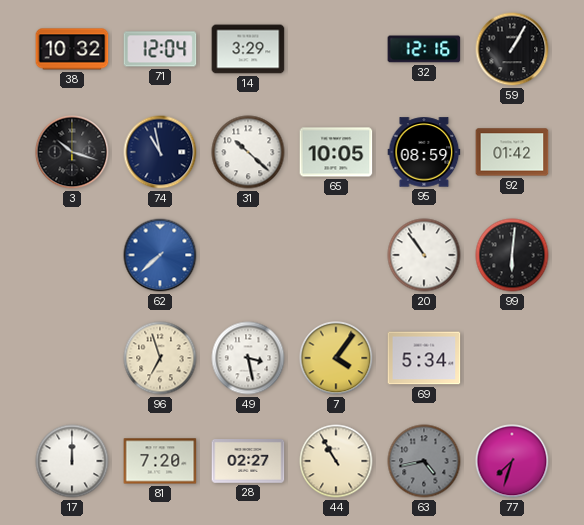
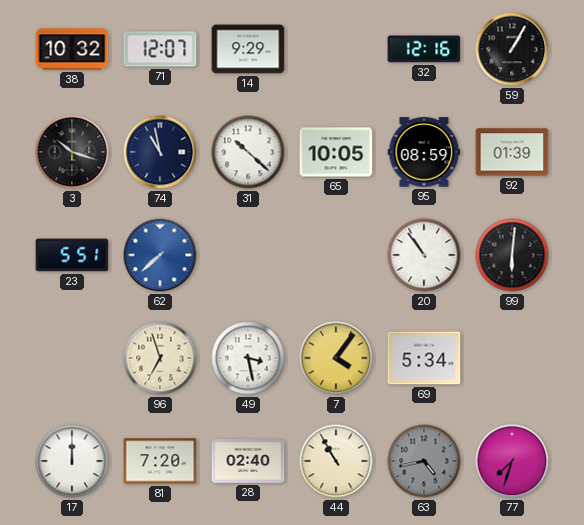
71: 12:04 -> 12:07
14: 3:29 -> 9:29
92: 01:42 -> 01:39
23: none -> 5:51
28: 02:27 -> 02:40
